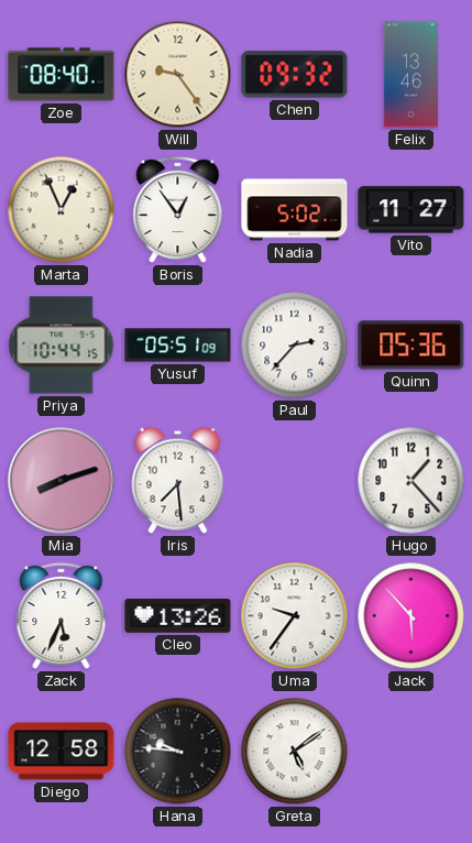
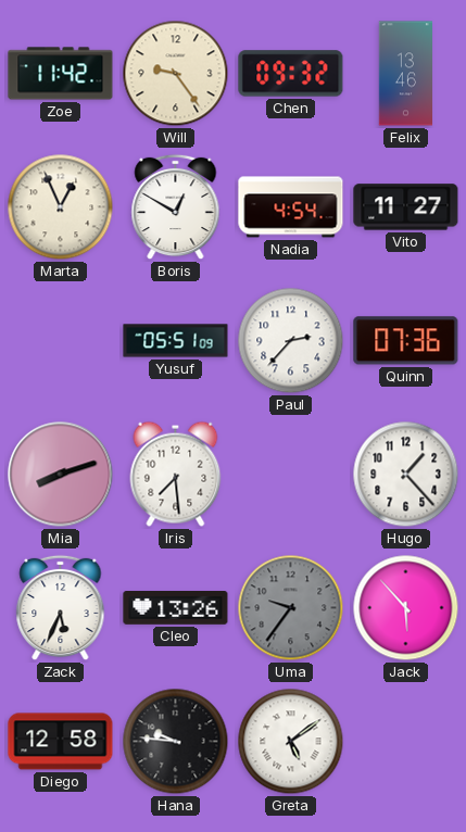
Zoe: 08:40 -> 11:42
Boris: 12:54 -> 12:50
Nadia: 5:02 -> 4:54
Priya: 10:44 -> none
Quinn: 05:36 -> 07:36
Uma dial: white -> grey
